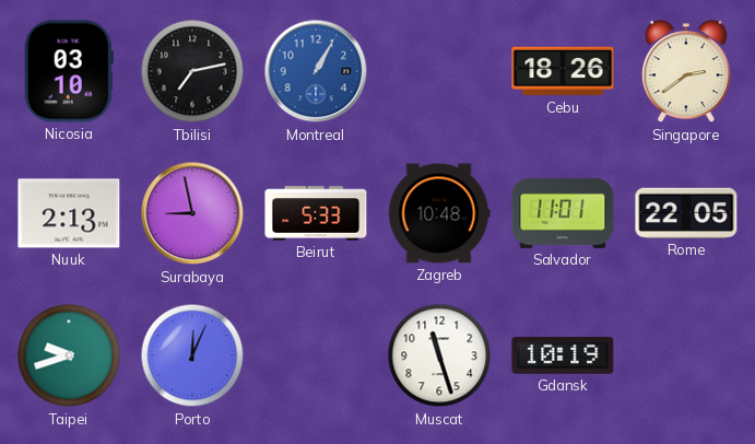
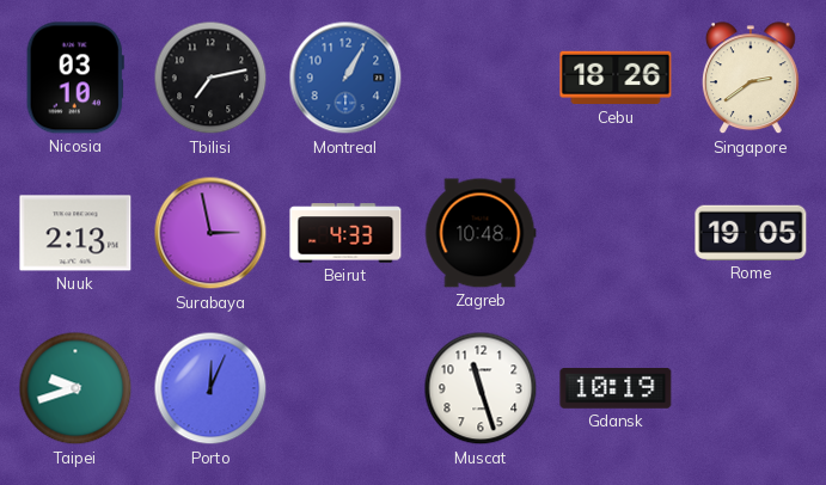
Surabaya: 8:58 -> 2:58
Beirut: 5:33 -> 4:33
Salvador: 11:01 -> none
Rome: 22:05 -> 19:05
